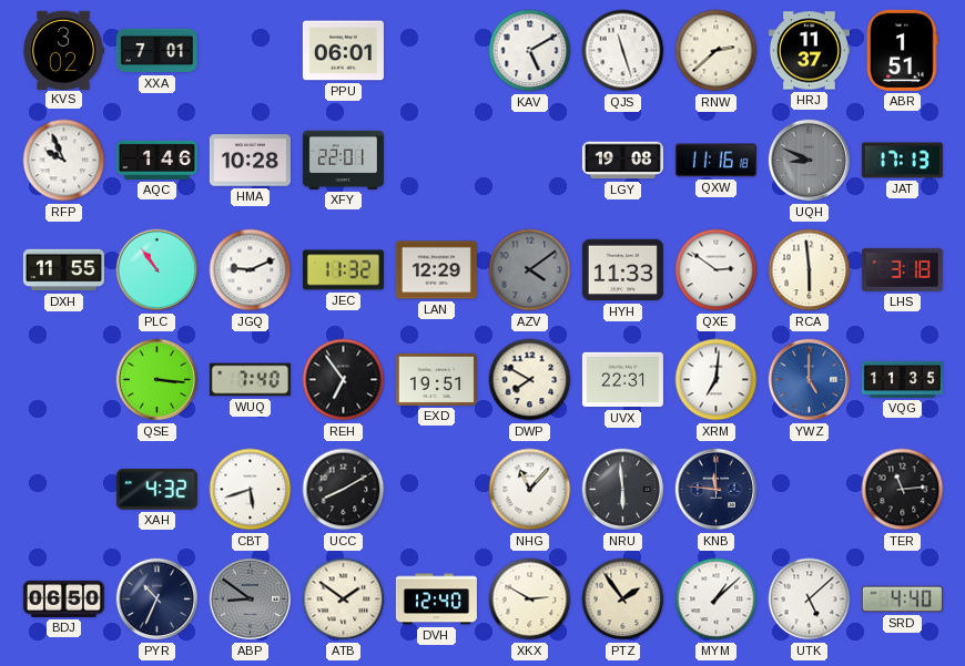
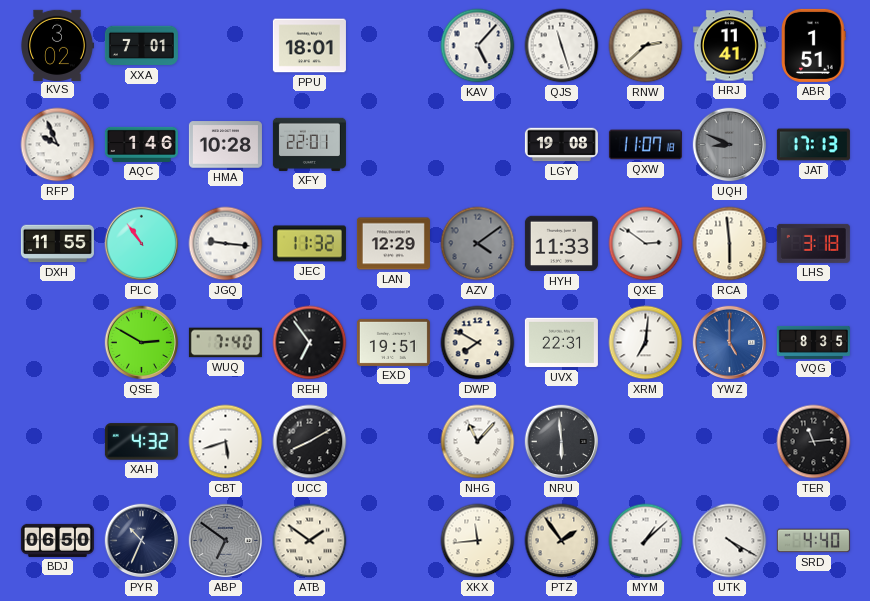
PPU: 06:01 -> 18:01
KAV: 5:10 -> 5:07
HRJ: 11:37 -> 11:41
QXW: 11:16 -> 11:07
JGQ: 9:11 -> 9:16
QSE: 3:16 -> 2:50
VQG: 11:35 -> 8:35
KNB: 11:46 -> none
ABP: 8:51 -> 6:51
DVH: 12:40 -> none
XKX: 2:50 -> 11:44
UTK: 5:08 -> 4:20
